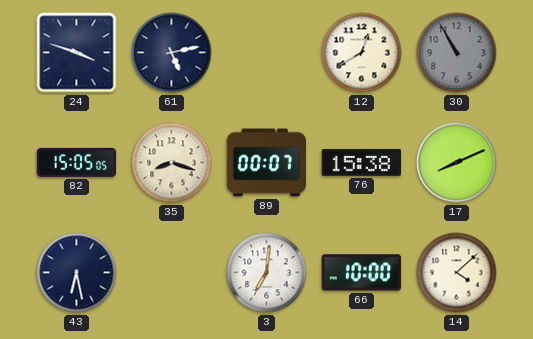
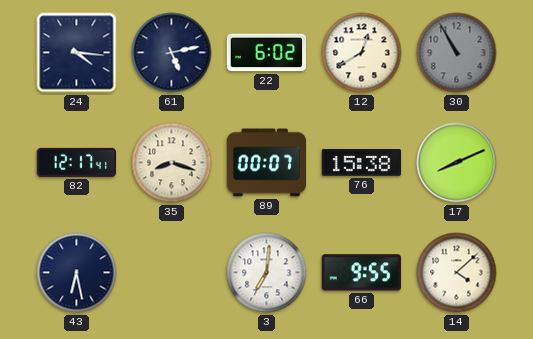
24: 3:48 -> 4:16
22: none -> 6:02
82: 15:05 -> 12:17
66: 10:00 -> 9:55
